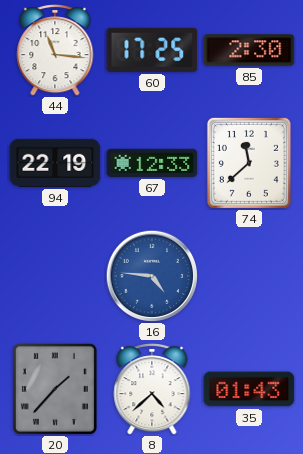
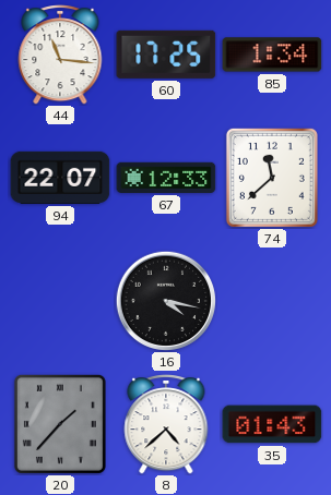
85: 2:30 -> 1:34
94: 22:19 -> 22:07
16: 4:46 -> 4:17
16 dial: blue -> black
